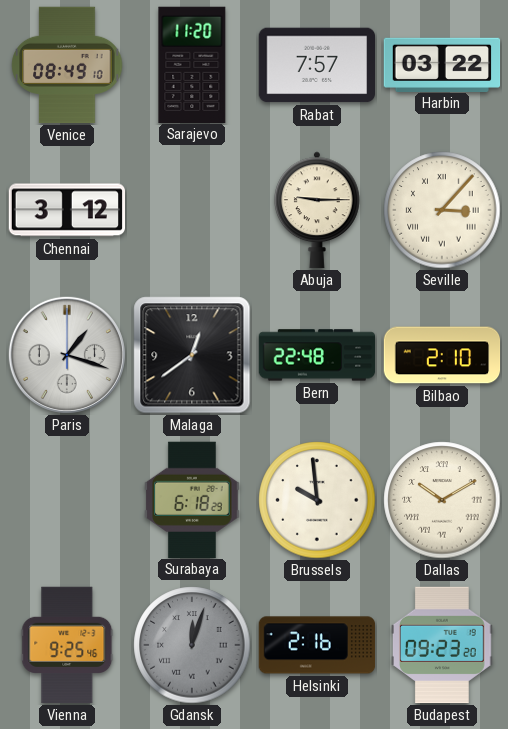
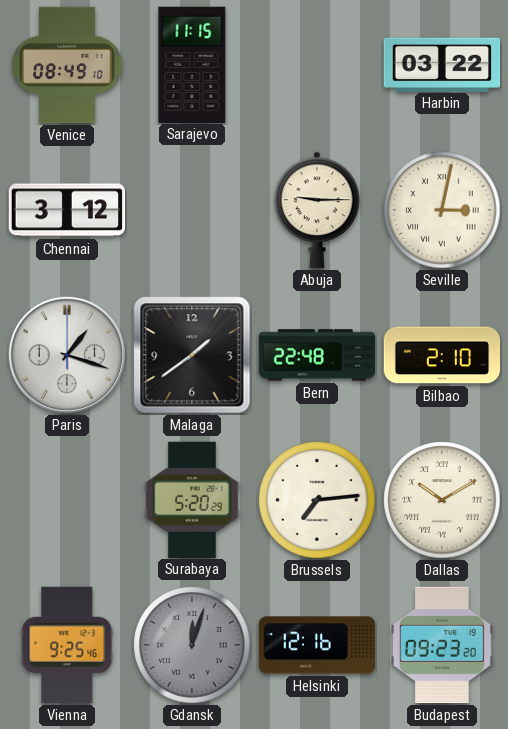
Sarajevo: 11:20 -> 11:15
Rabat: 7:57 -> none
Seville: 3:07 -> 3:02
Malaga: 12:39 -> 1:39
Surabaya: 6:18 -> 5:20
Brussels: 9:59 -> 7:14
Helsinki: 2:16 -> 12:16
